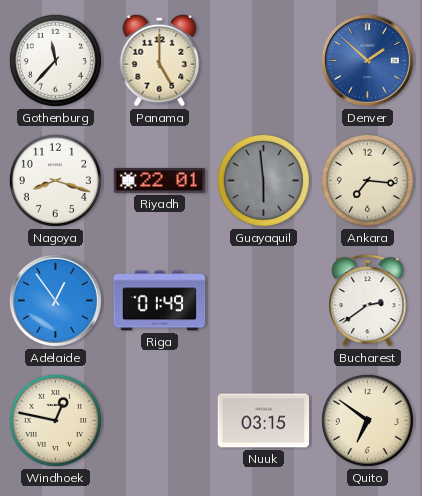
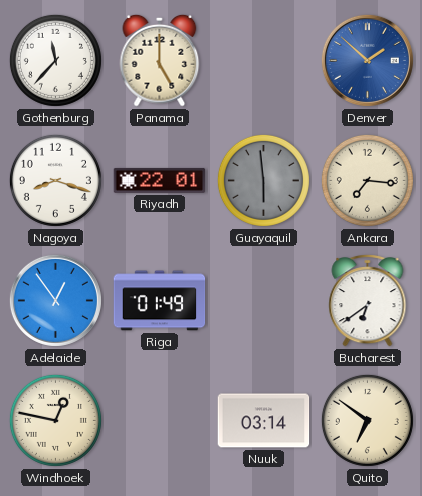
Bucharest: 2:39 -> 6:39
Nuuk: 03:15 -> 03:14
